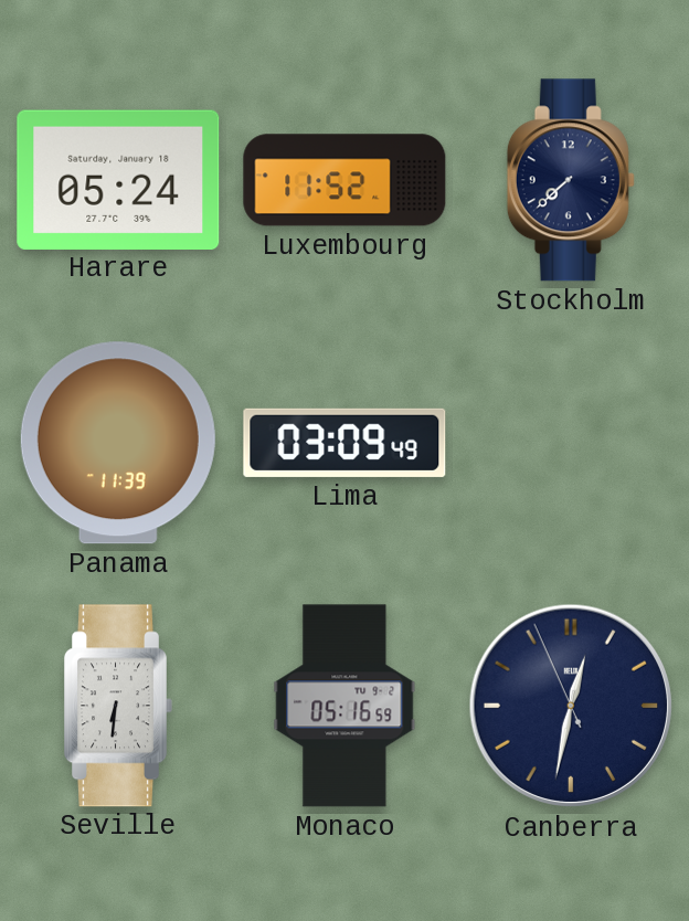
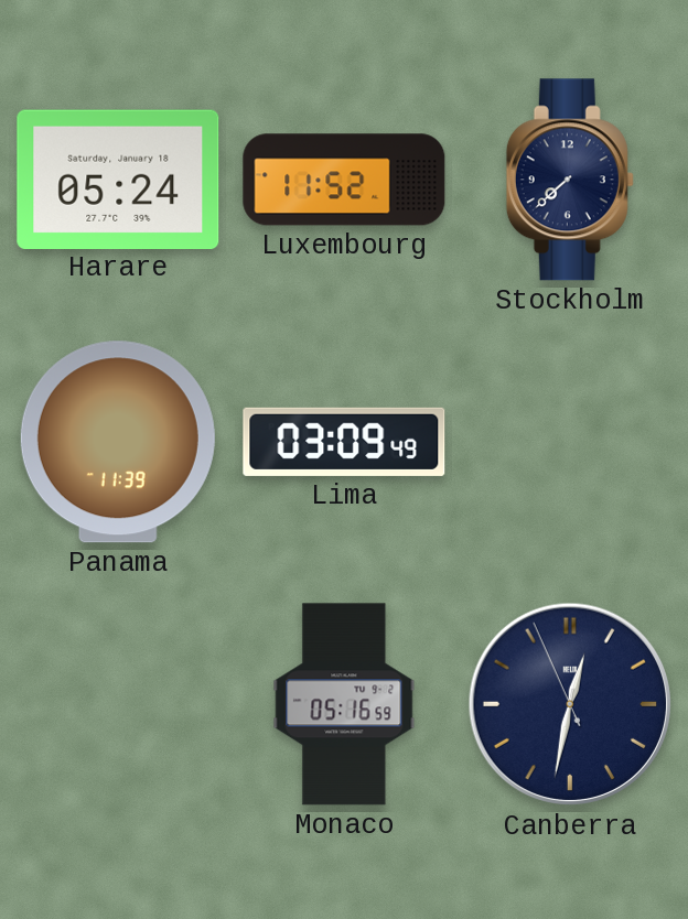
Seville: 6:31 -> none
